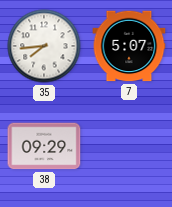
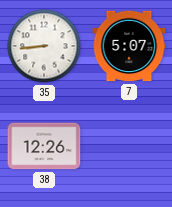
35: 7:44 -> 8:44
38: 09:29 -> 12:26
